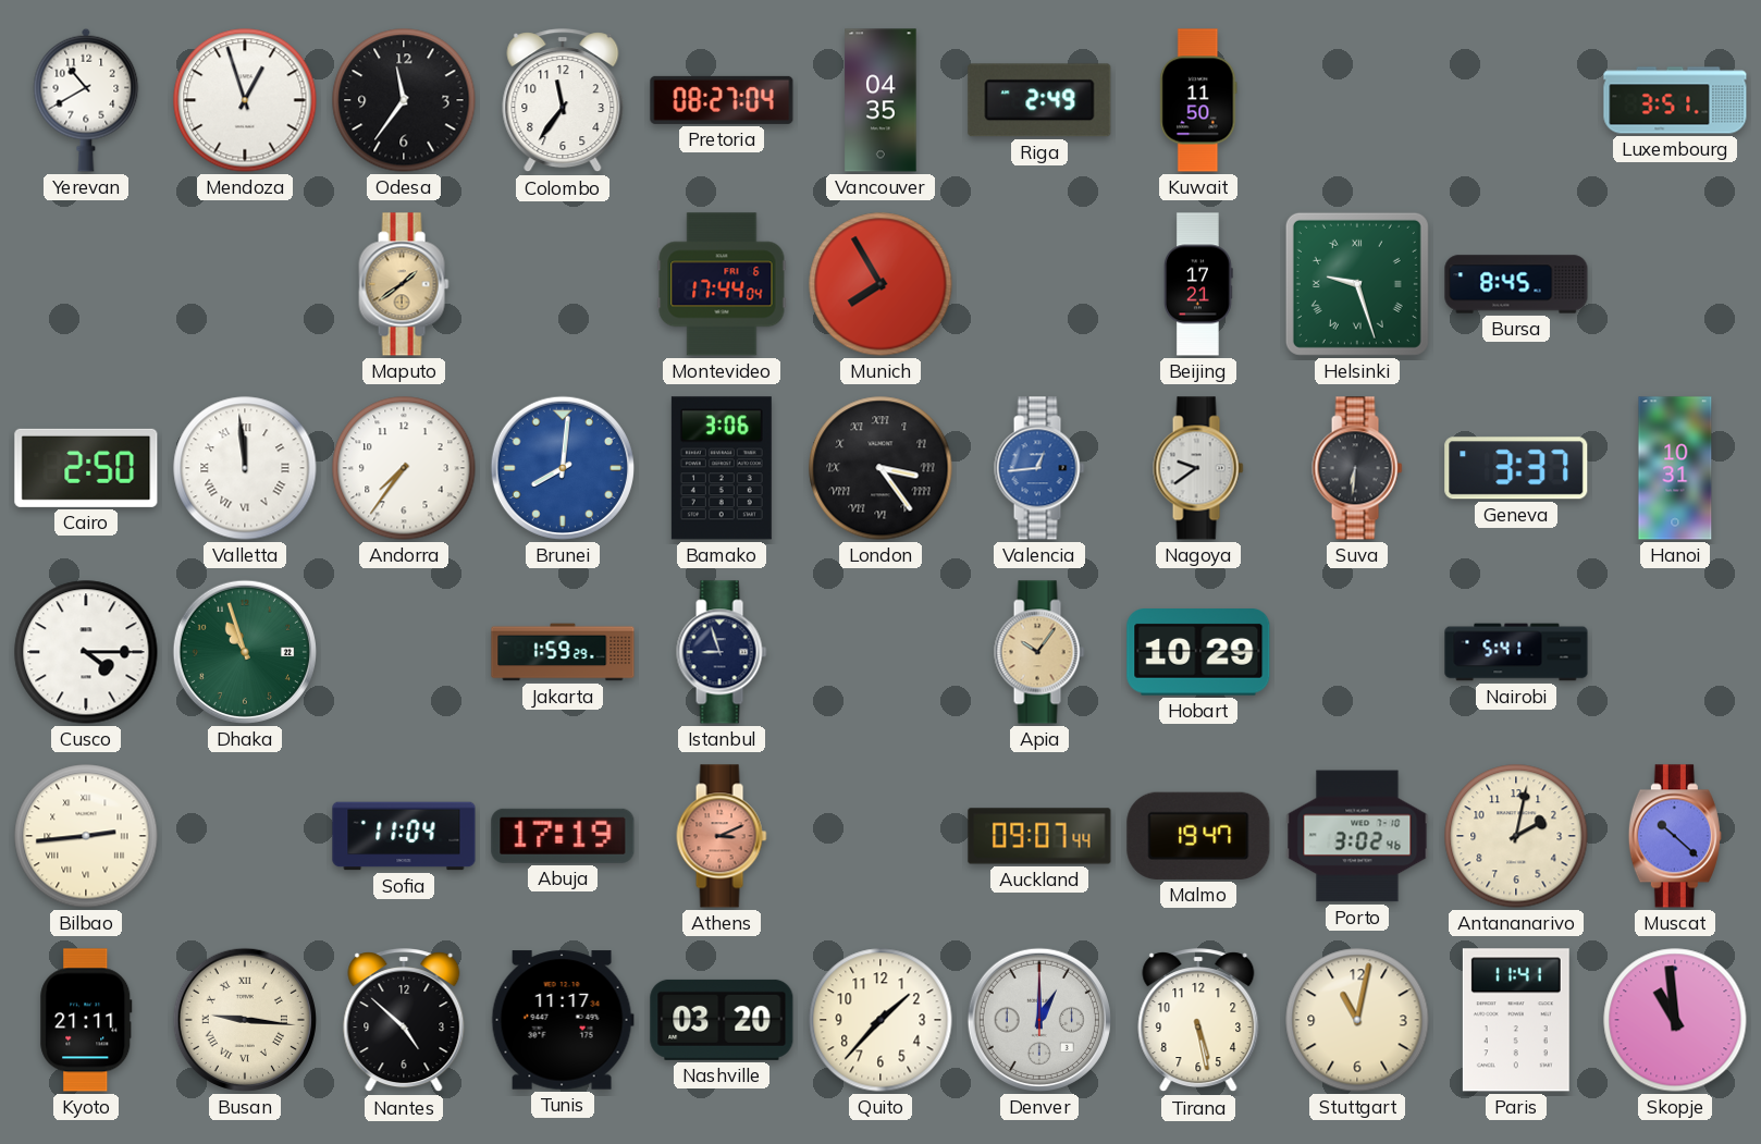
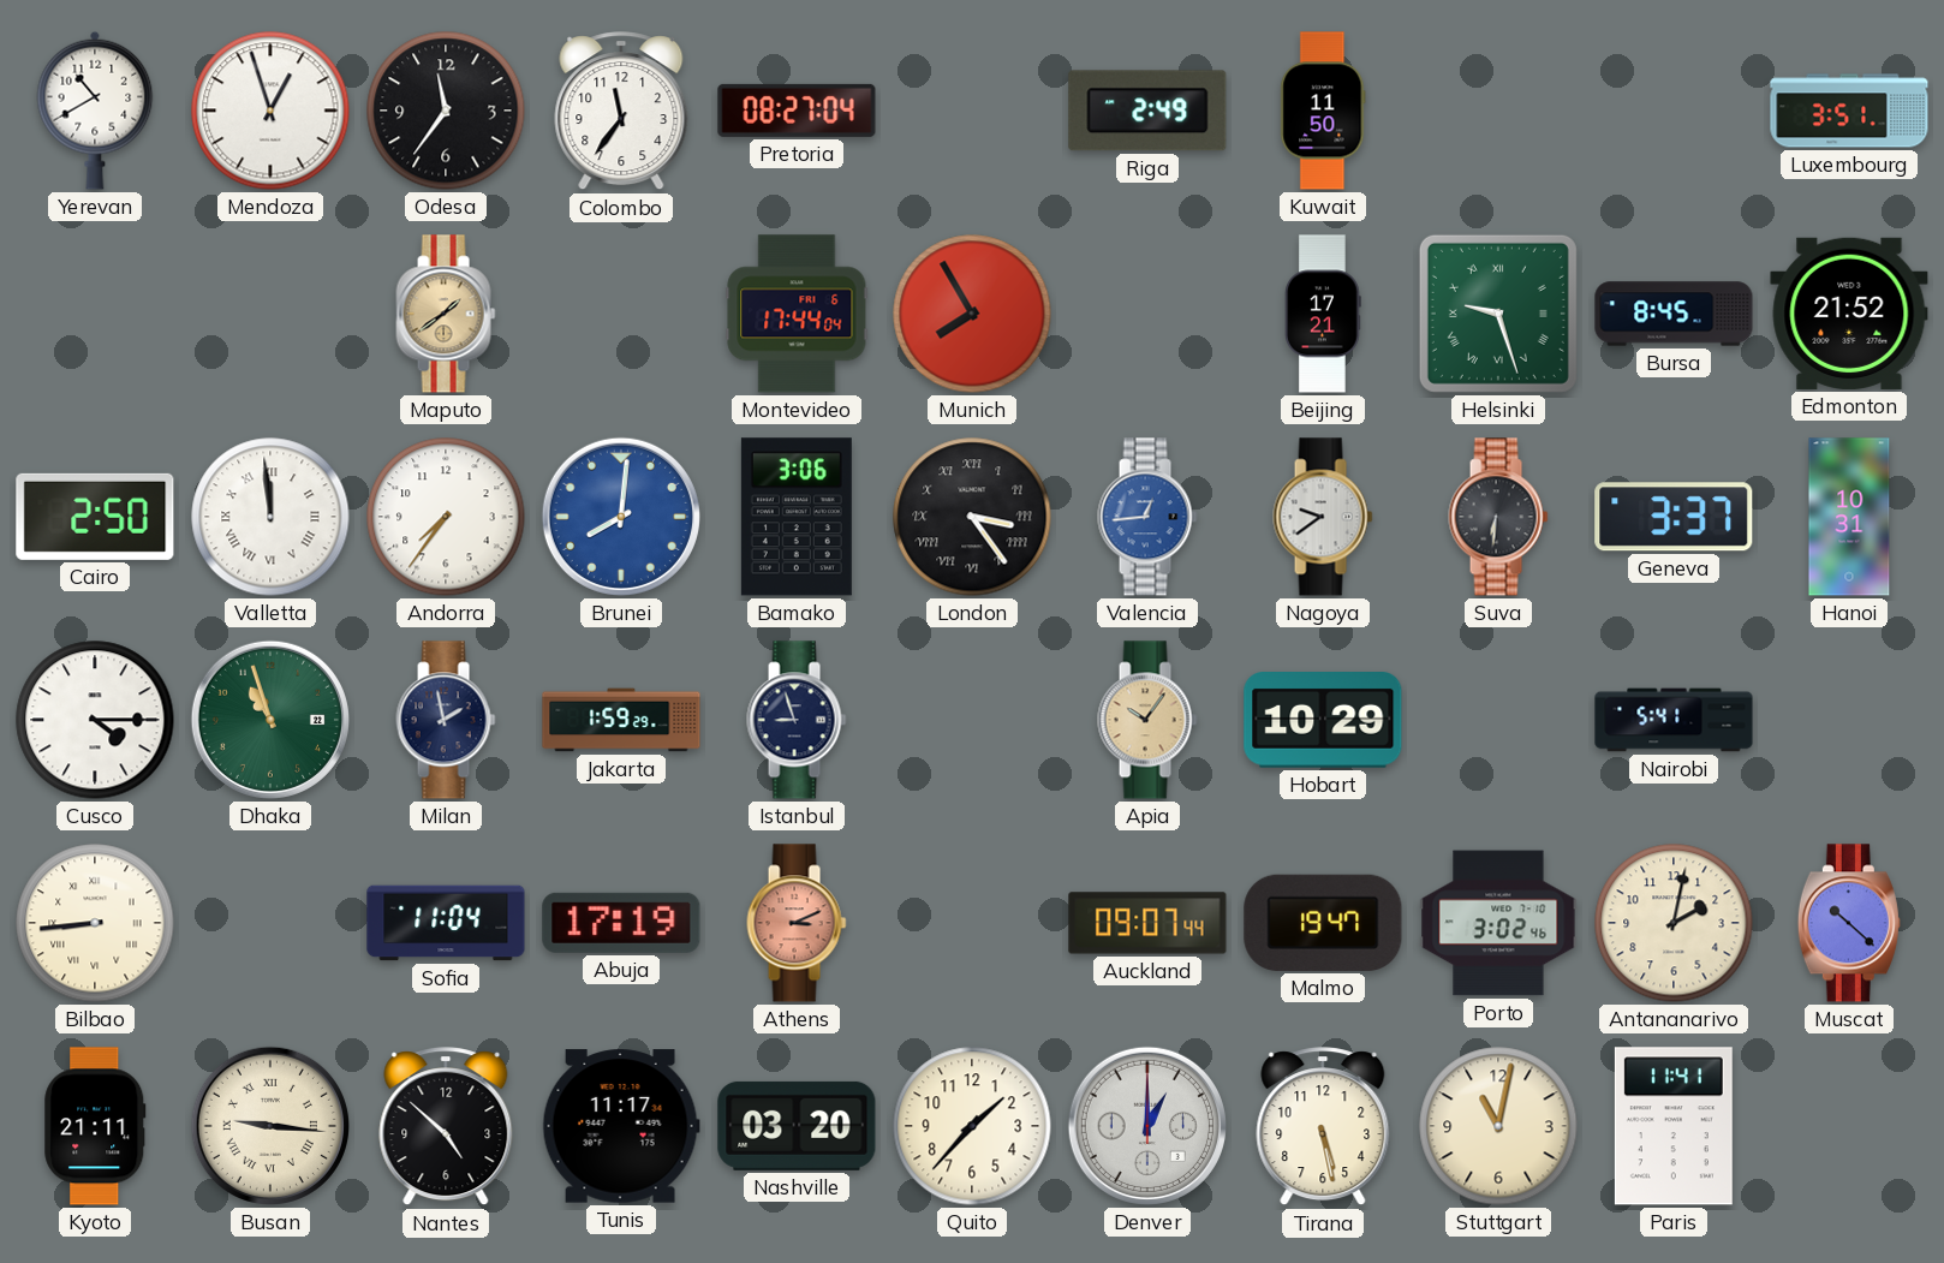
Vancouver: 04:35 -> none
Edmonton: none -> 21:52
Milan: none -> 1:58
Bilbao: 2:44 -> 8:44
Skopje: 10:59 -> none
